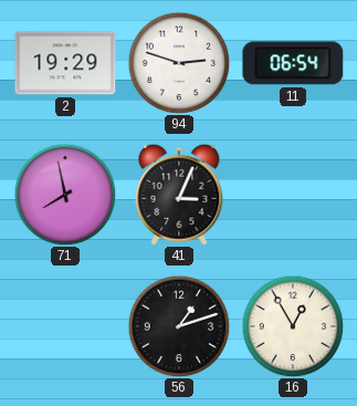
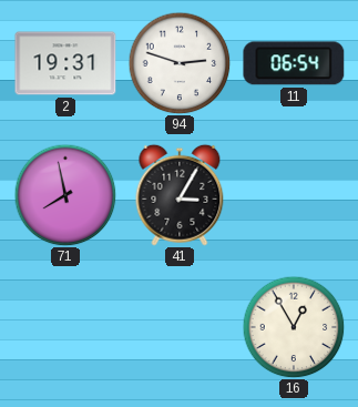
2: 19:29 -> 19:31
41: 3:04 -> 3:05
56: 1:12 -> none
